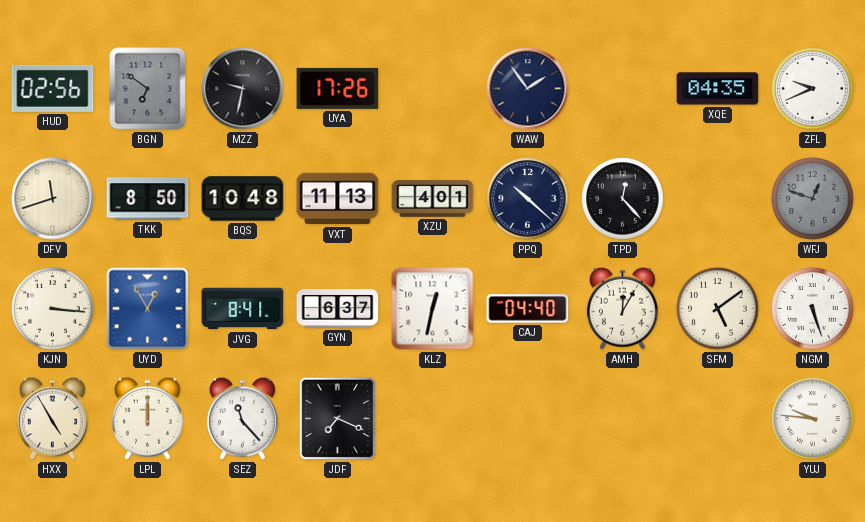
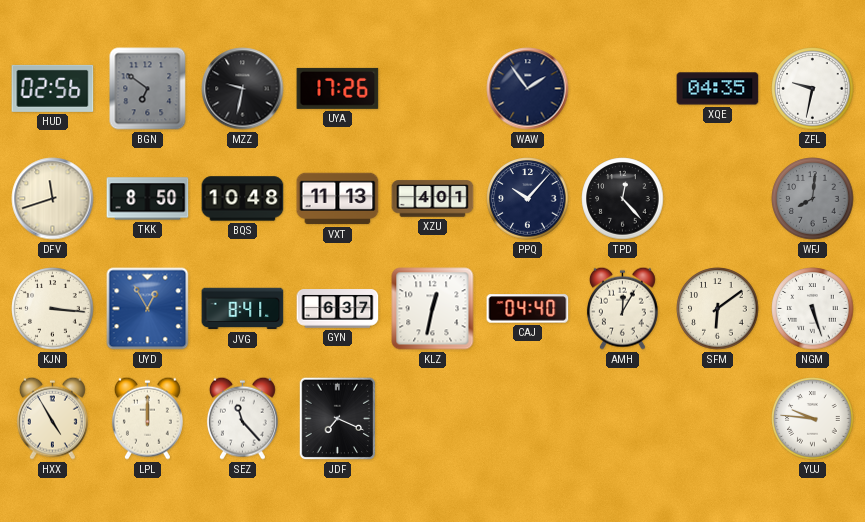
ZFL: 9:41 -> 9:32
PPQ: 10:22 -> 10:07
WFJ: 12:48 -> 8:01
SFM: 5:09 -> 6:09
